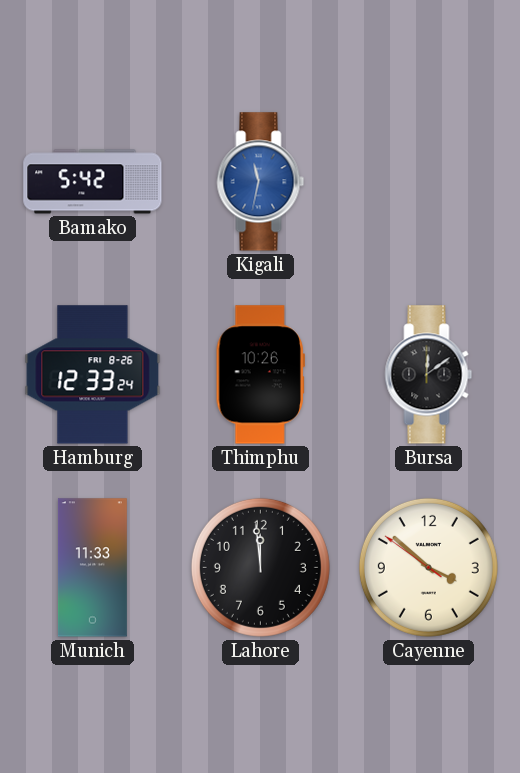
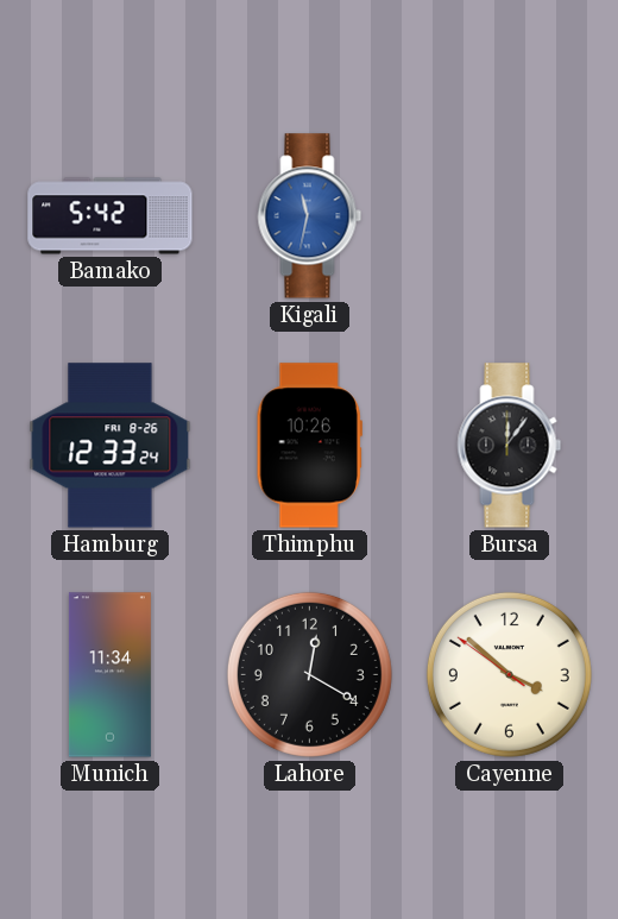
Bursa: 12:09 -> 12:06
Munich: 11:33 -> 11:34
Lahore: 11:59 -> 12:20
